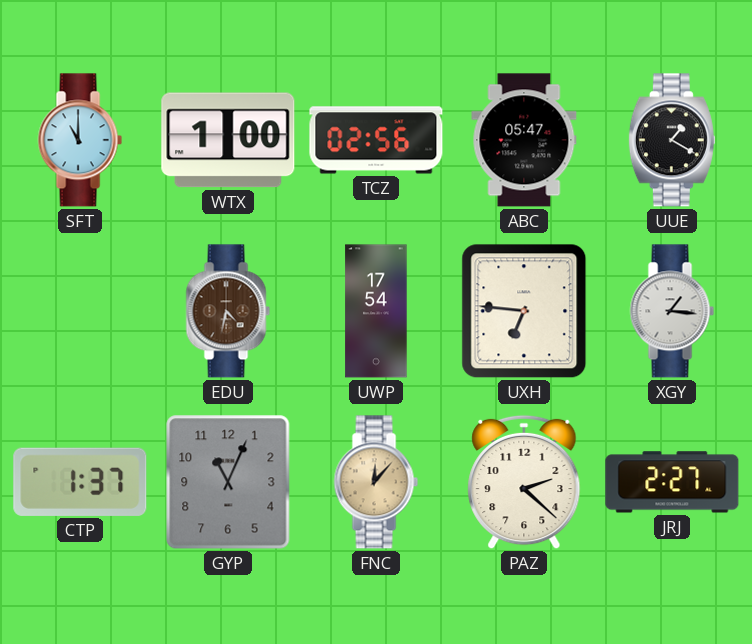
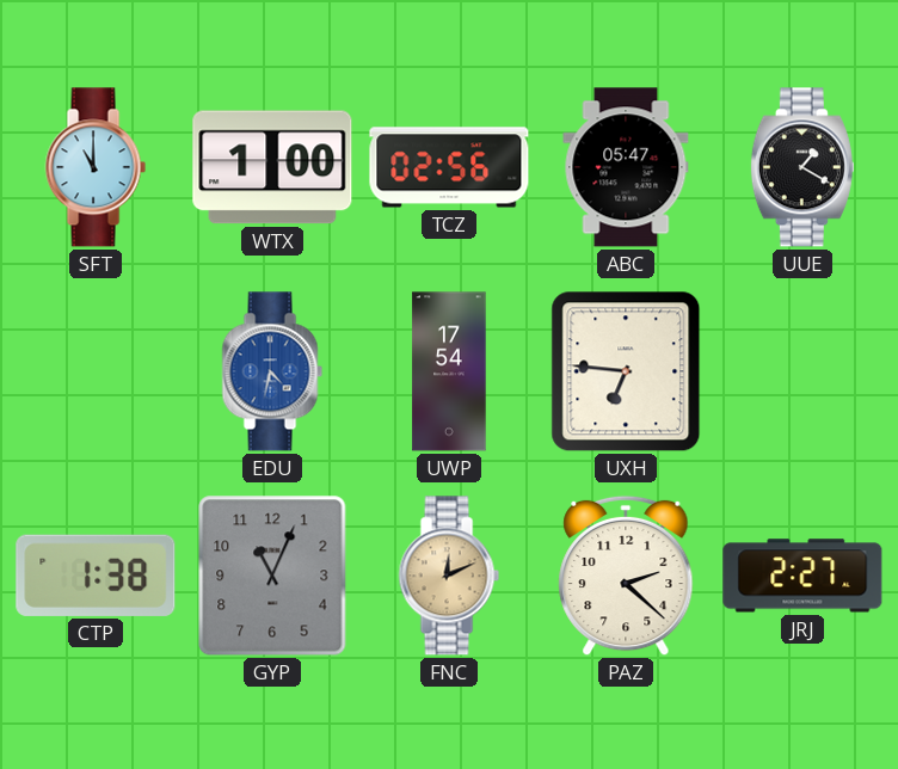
EDU dial: brown -> blue
XGY: 1:16 -> none
CTP: 1:37 -> 1:38
FNC: 12:07 -> 12:11
